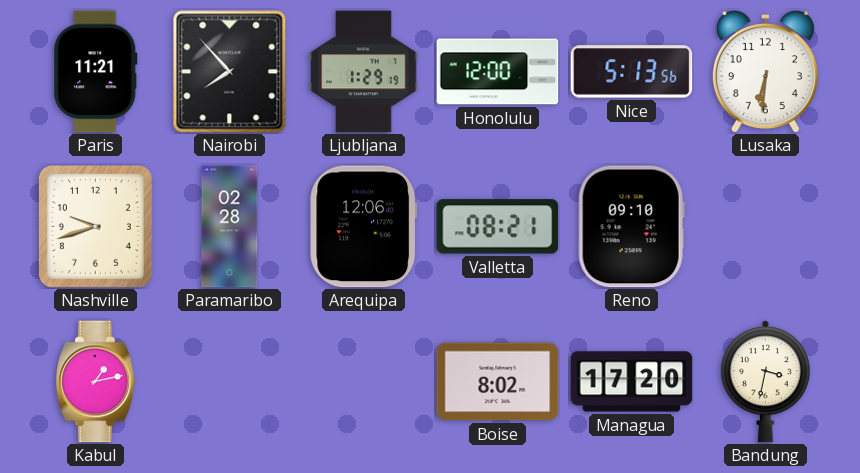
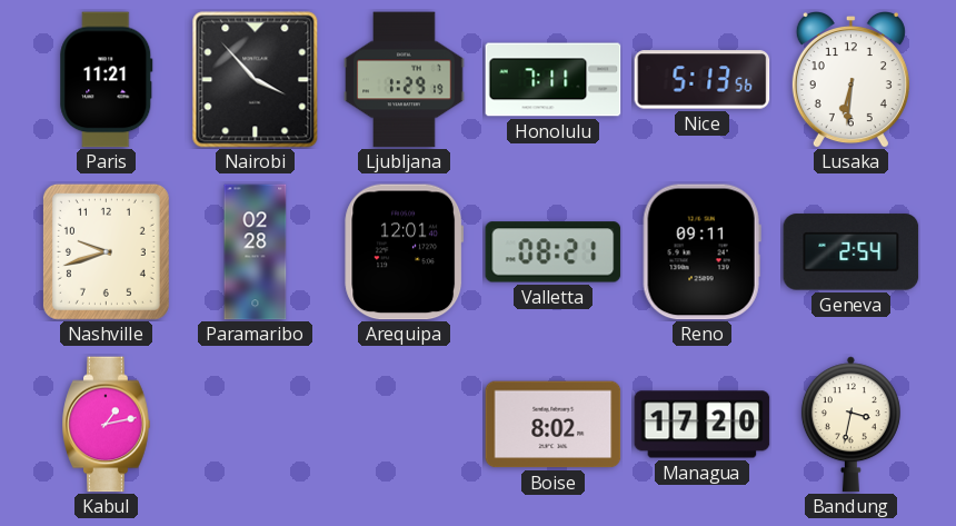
Nairobi: 7:53 -> 3:53
Honolulu: 12:00 -> 7:11
Arequipa: 12:06 -> 12:01
Reno: 09:10 -> 09:11
Geneva: none -> 2:54
